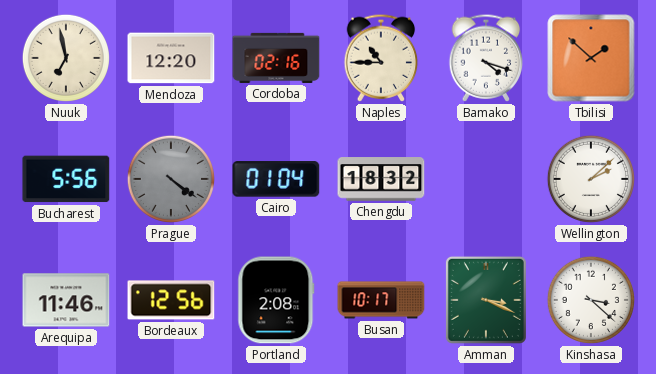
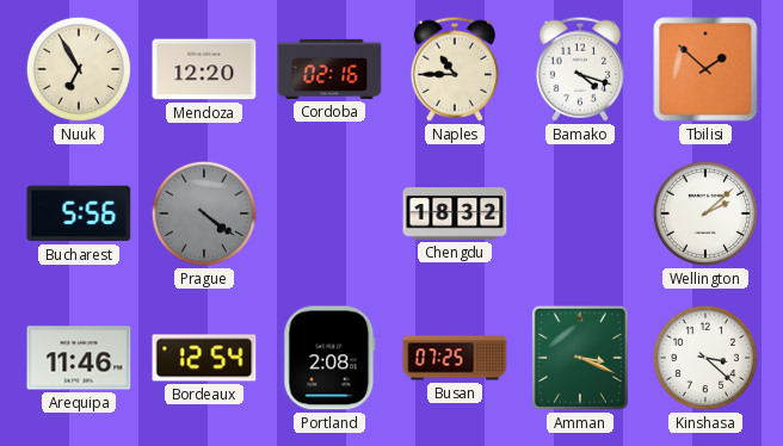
Nuuk: 6:58 -> 6:55
Cairo: 01:04 -> none
Bordeaux: 12:56 -> 12:54
Busan: 10:17 -> 07:25
